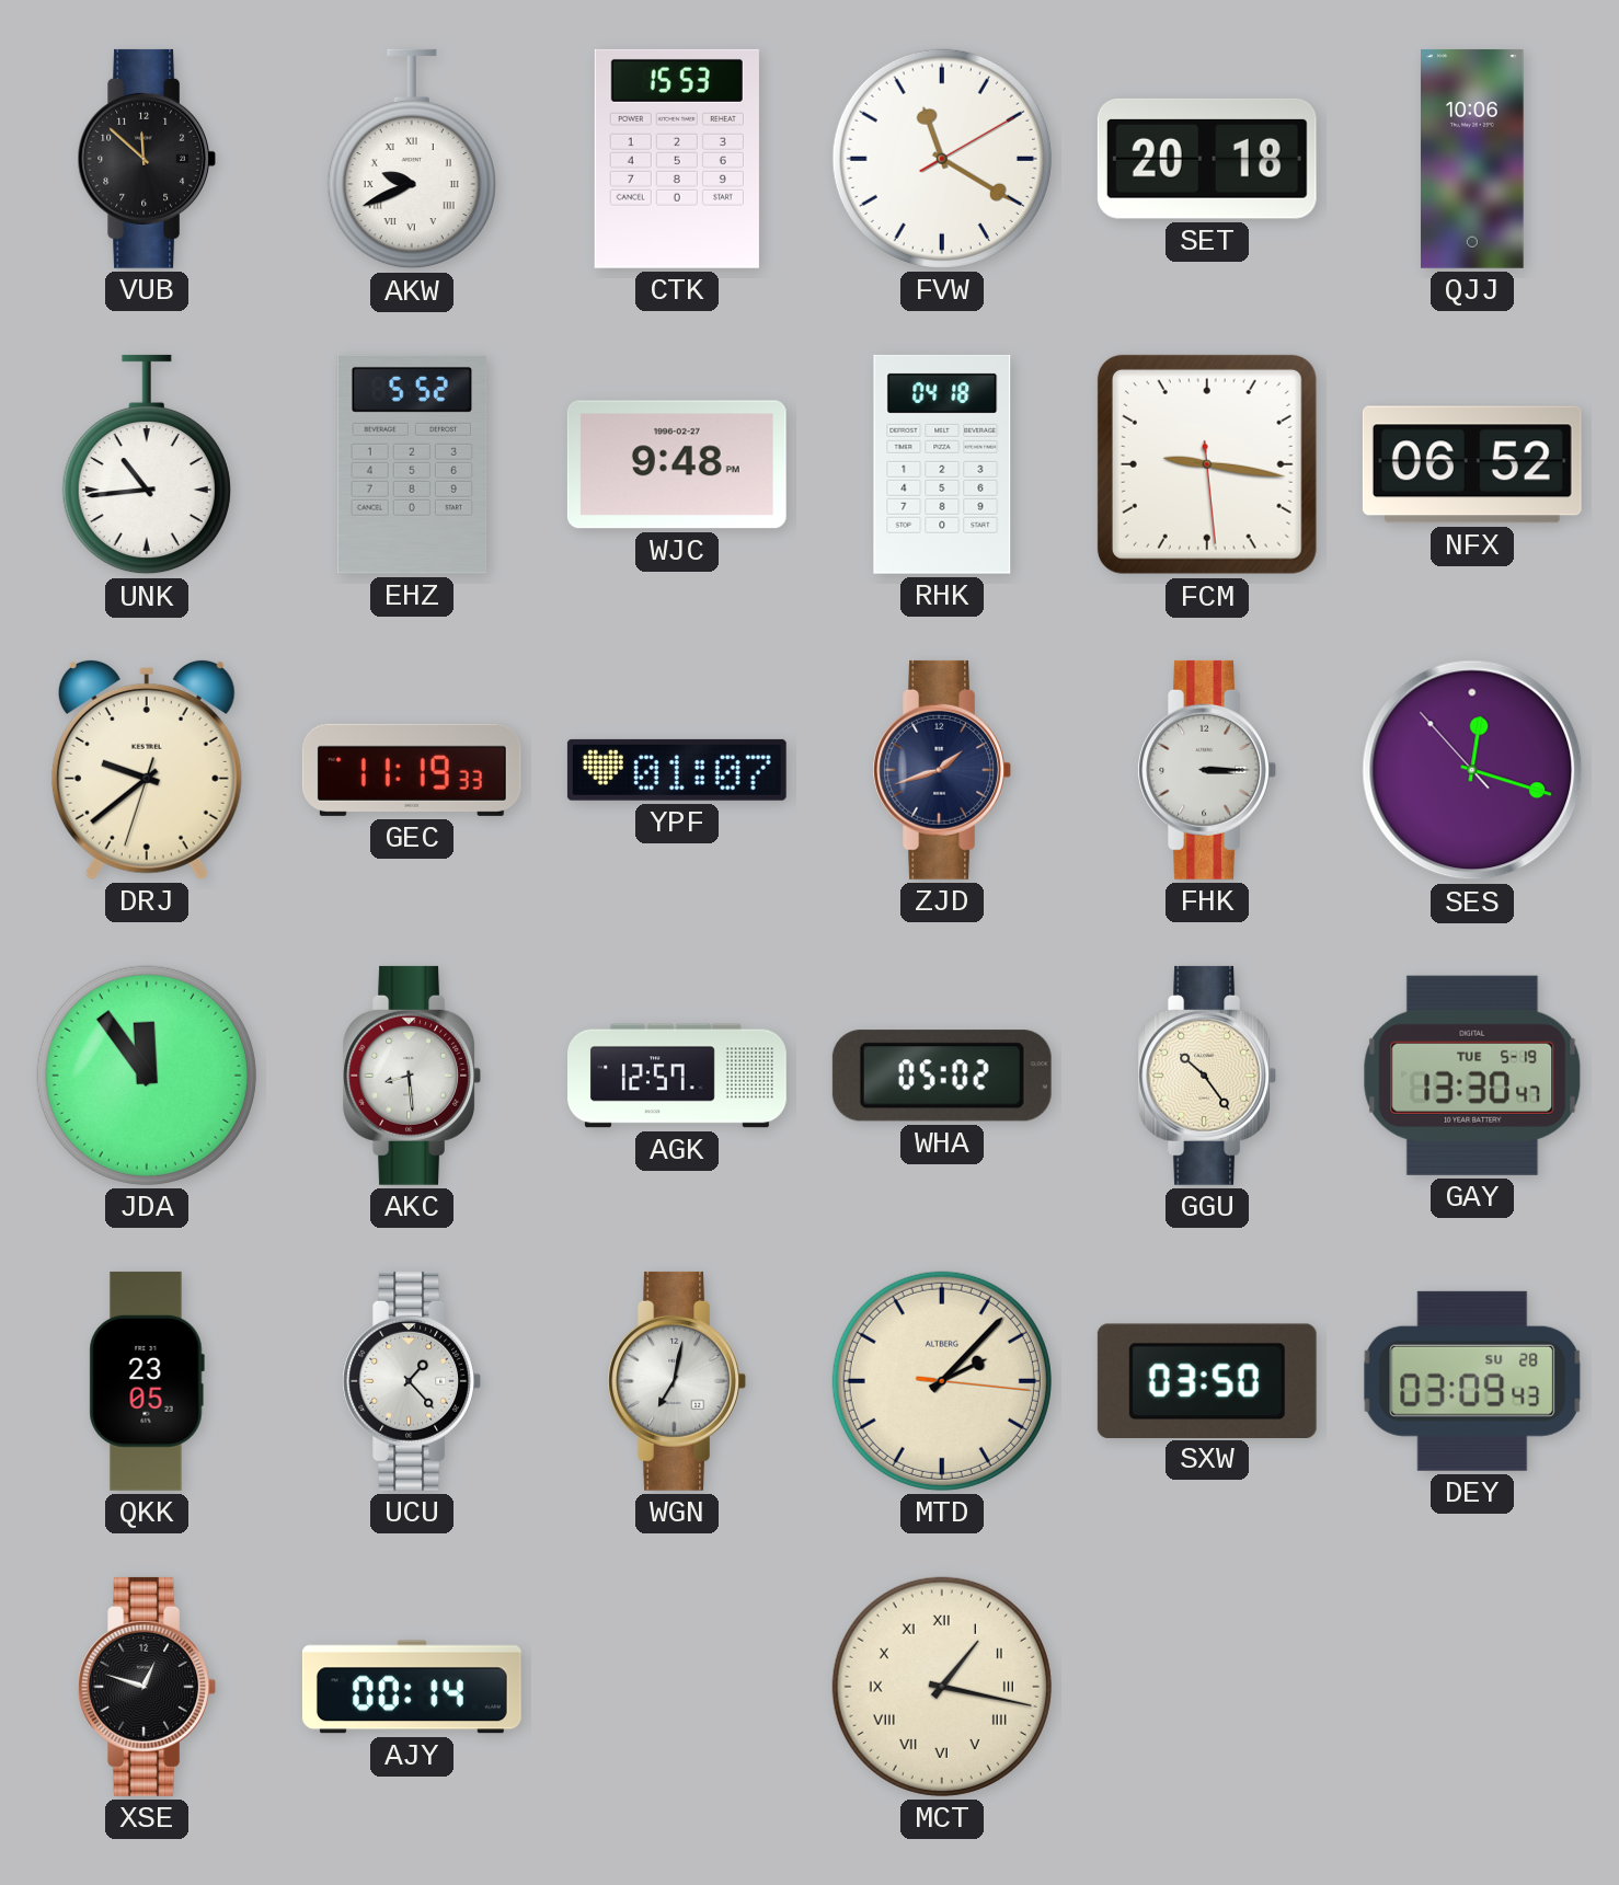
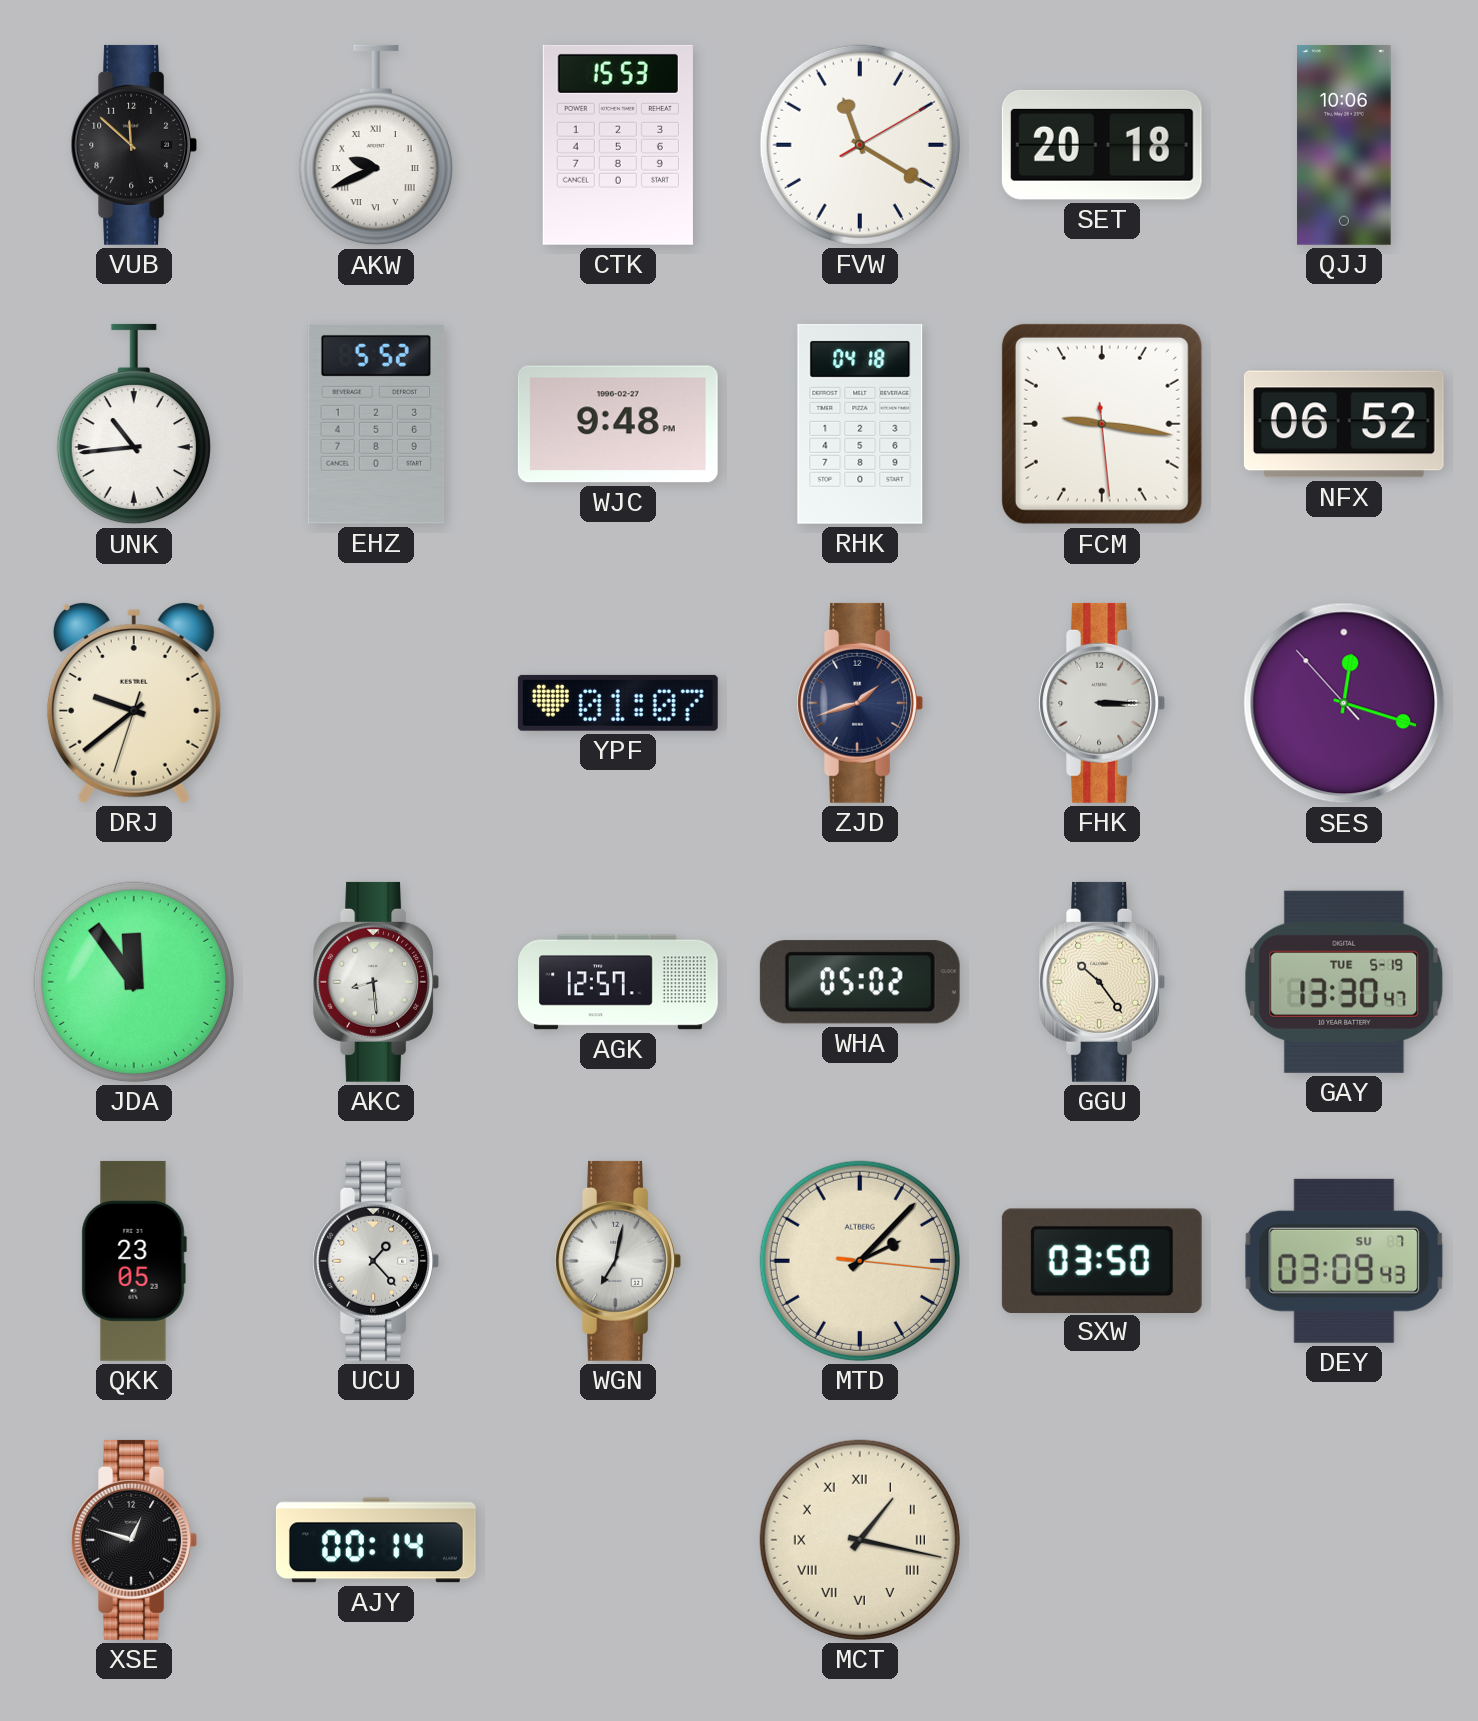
GEC: 11:19 -> none
DEY date: SU 28 -> SU 7
